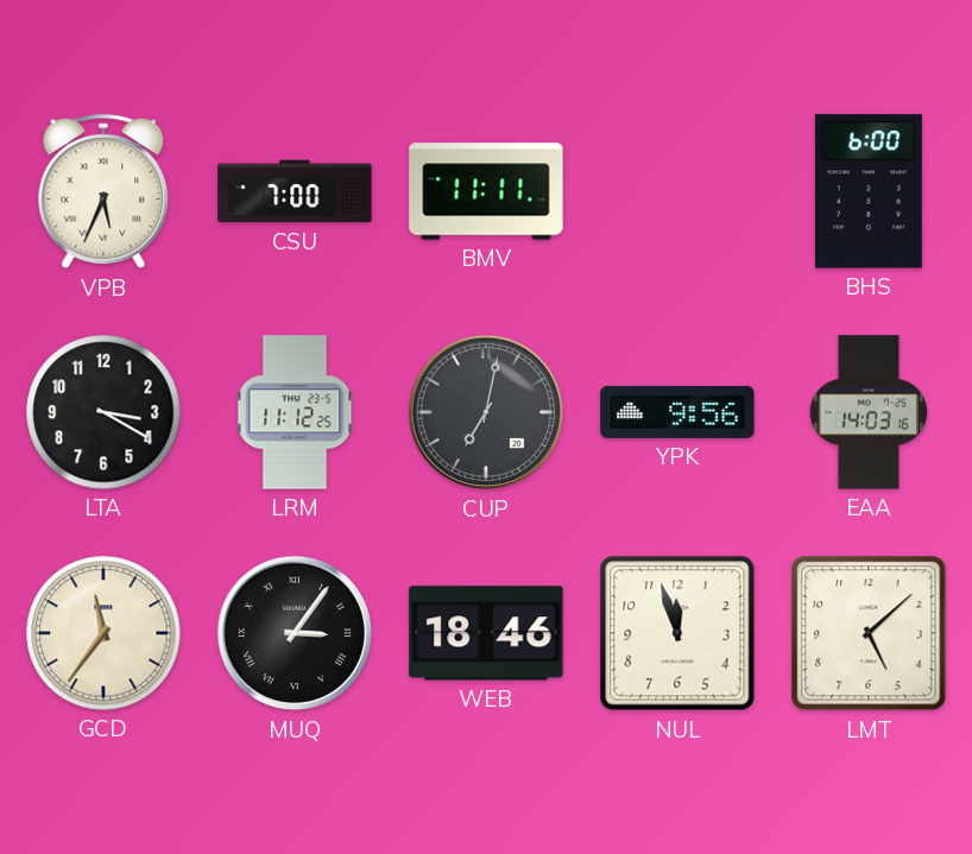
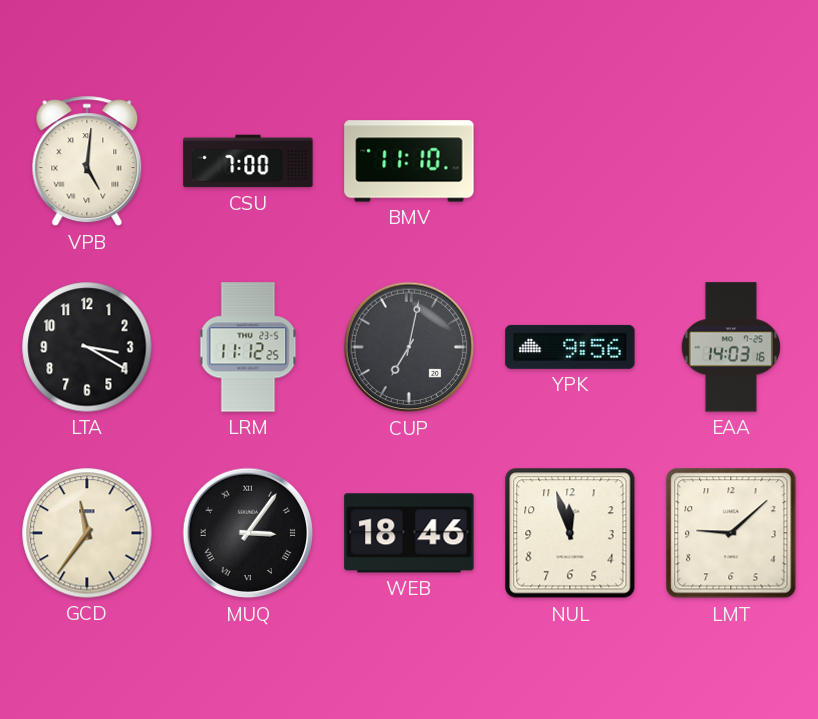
VPB: 5:34 -> 5:01
BMV: 11:11 -> 11:10
BHS: 6:00 -> none
LMT: 5:08 -> 9:08
